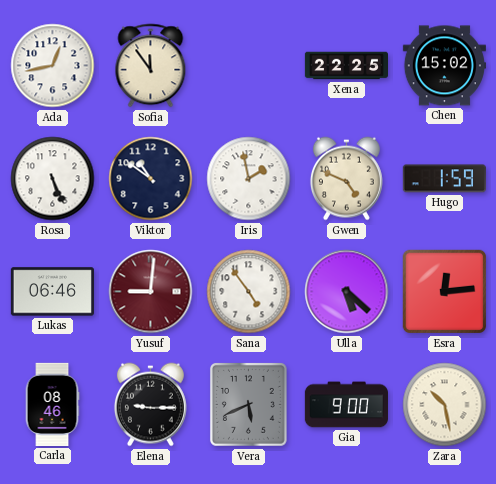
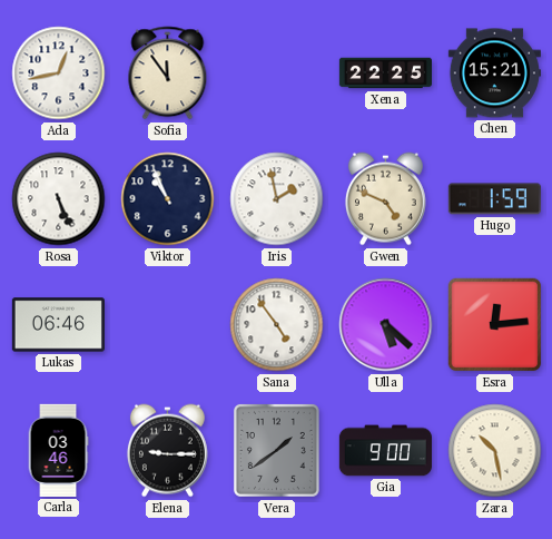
Chen: 15:02 -> 15:21
Viktor: 10:51 -> 10:56
Yusuf: 9:01 -> none
Carla: 08:46 -> 03:46
Vera: 5:41 -> 1:39
